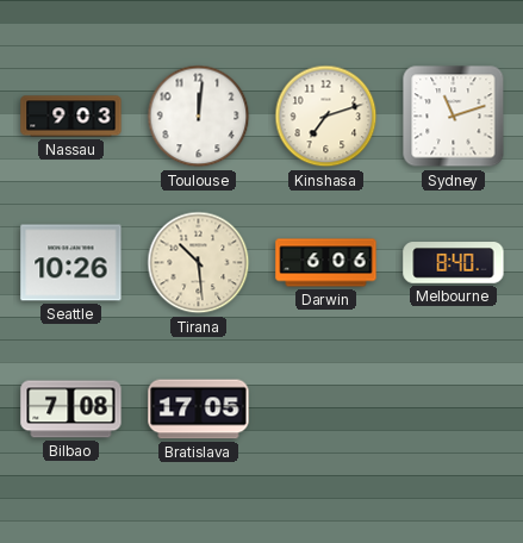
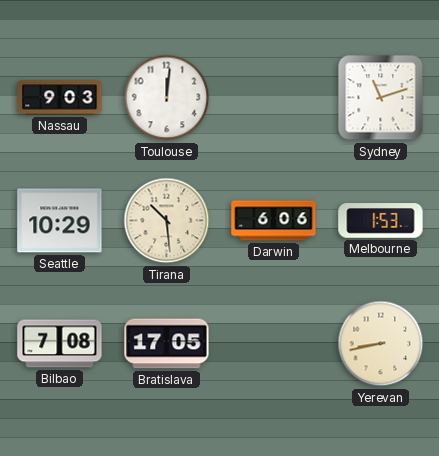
Kinshasa: 7:12 -> none
Seattle: 10:26 -> 10:29
Melbourne: 8:40 -> 1:53
Yerevan: none -> 8:43
